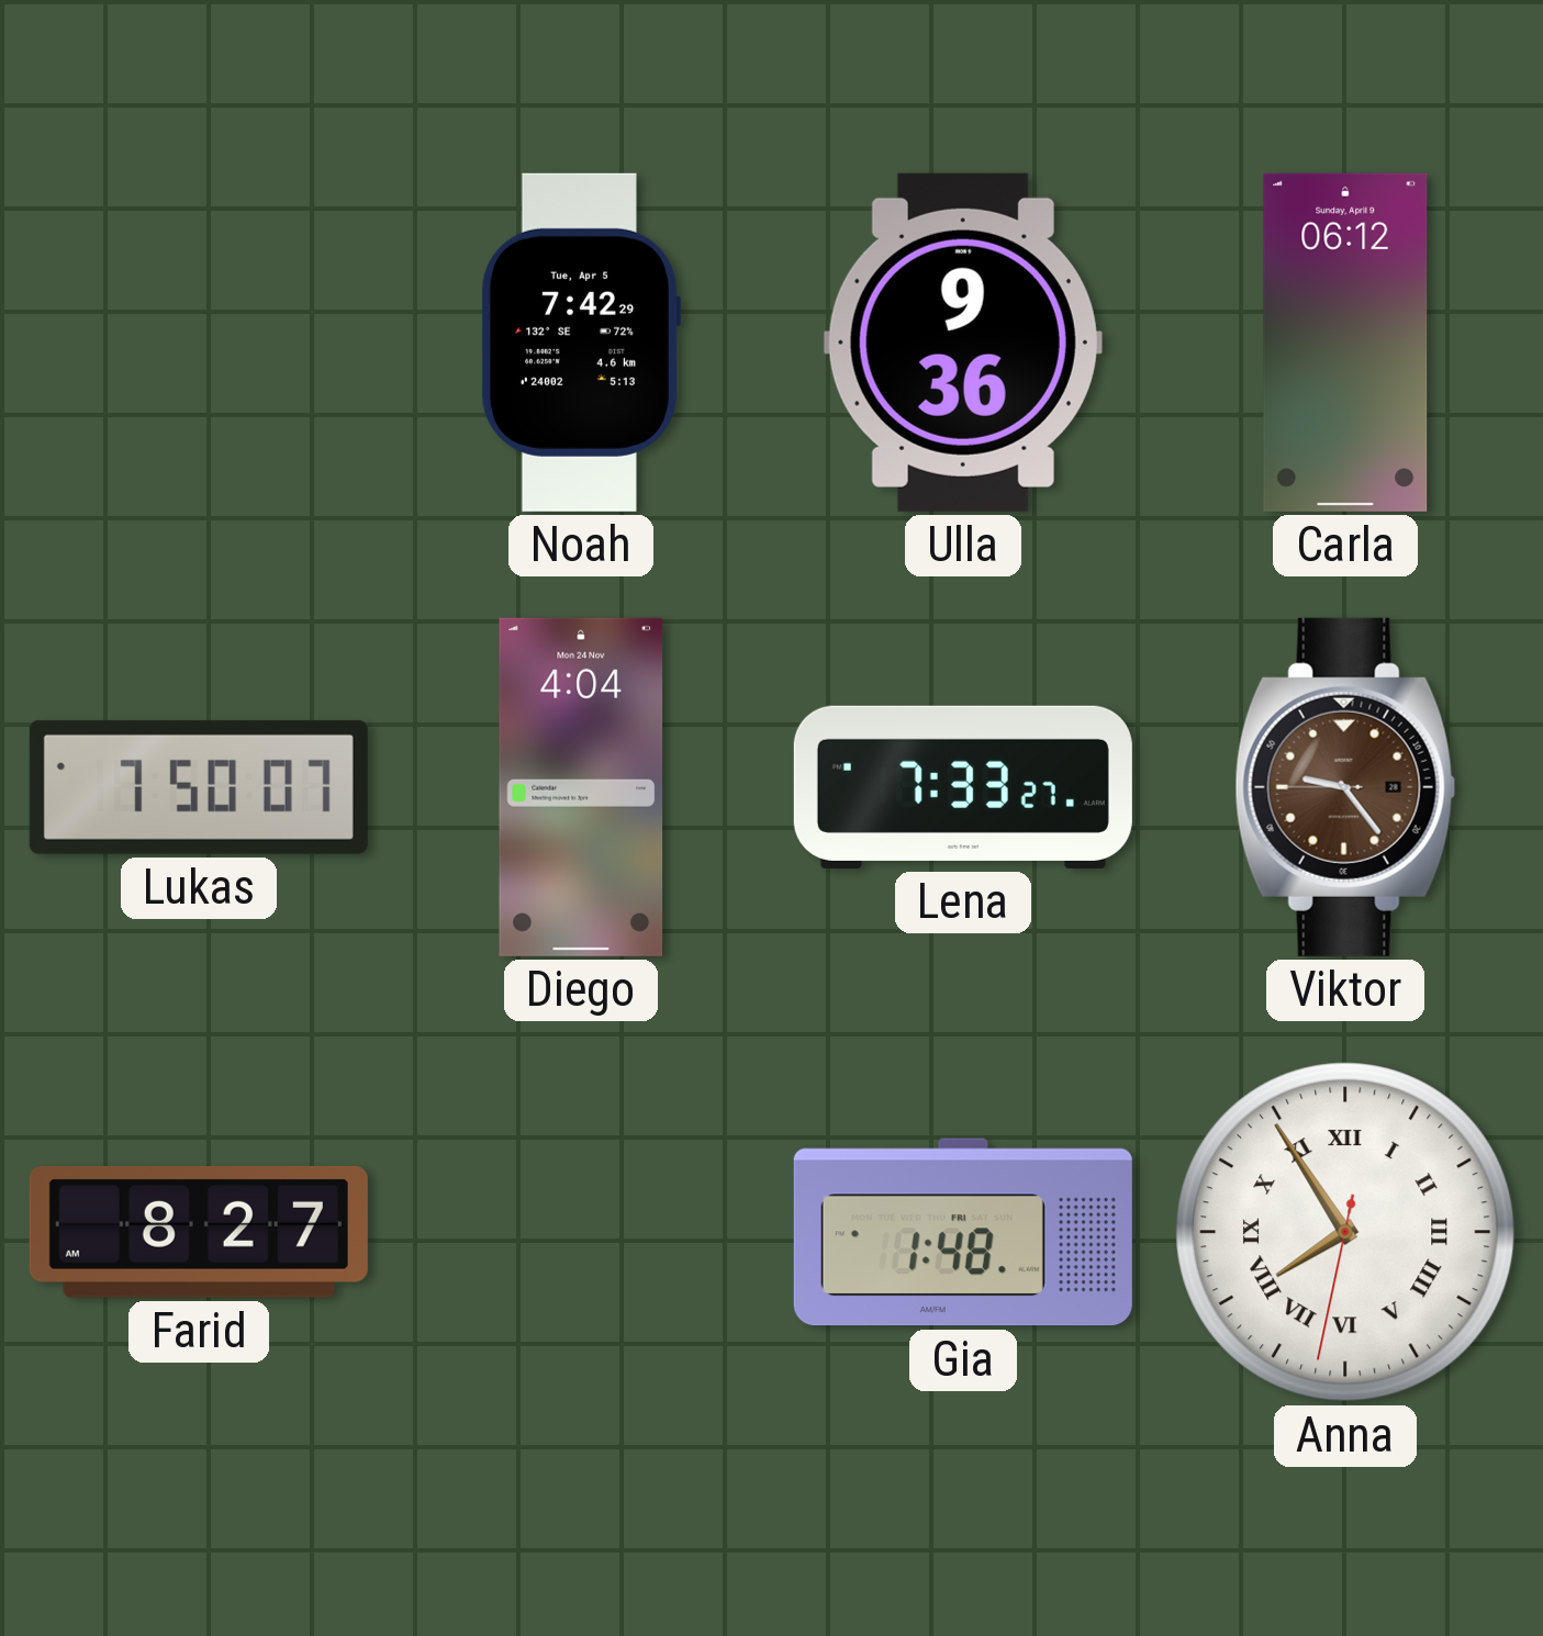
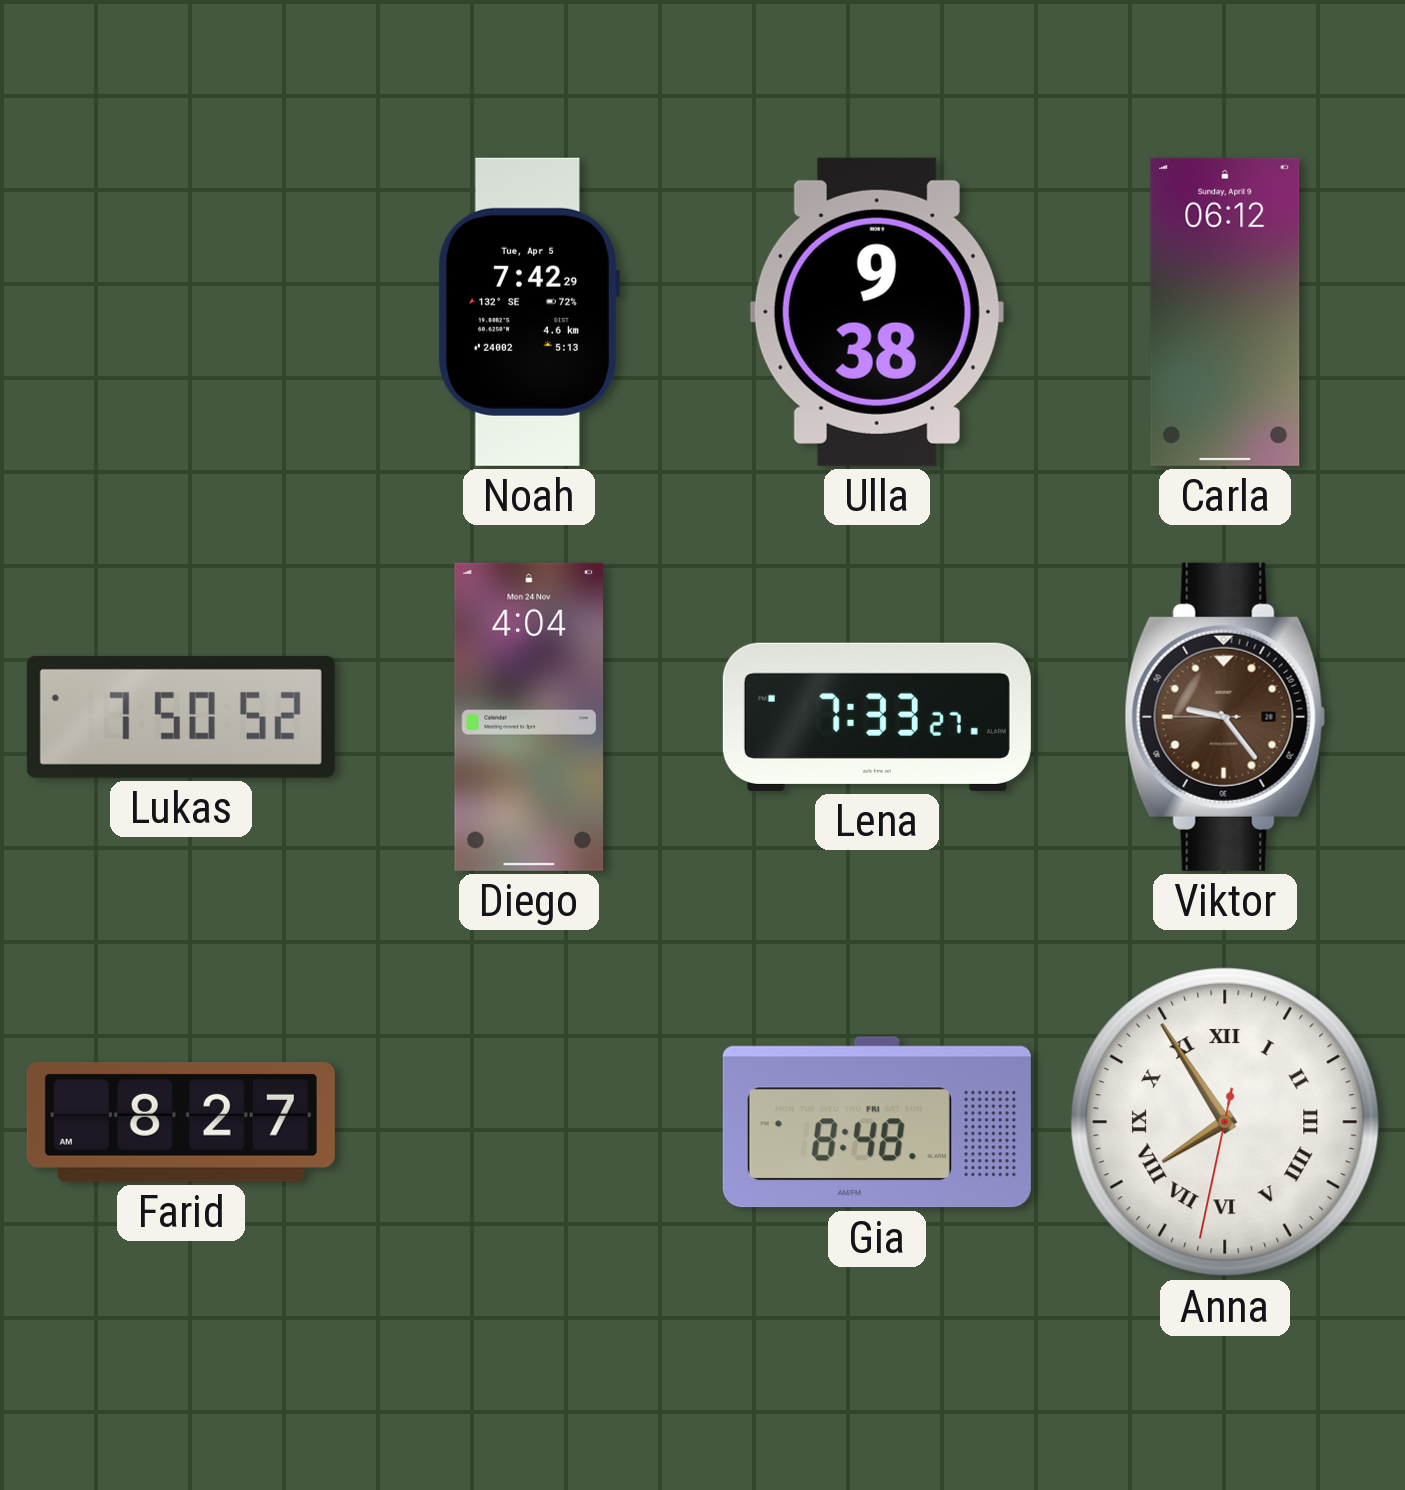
Ulla: 9:36 -> 9:38
Lukas: 7:50:07 -> 7:50:52
Gia: 1:48 -> 8:48
